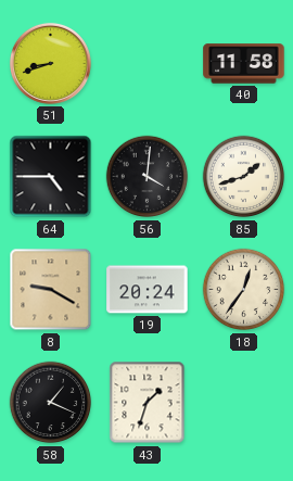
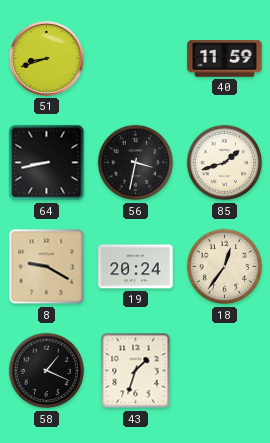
40: 11:58 -> 11:59
64: 4:45 -> 8:43
56: 4:01 -> 3:32
